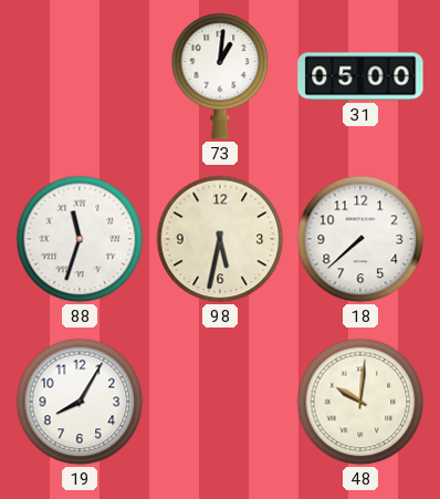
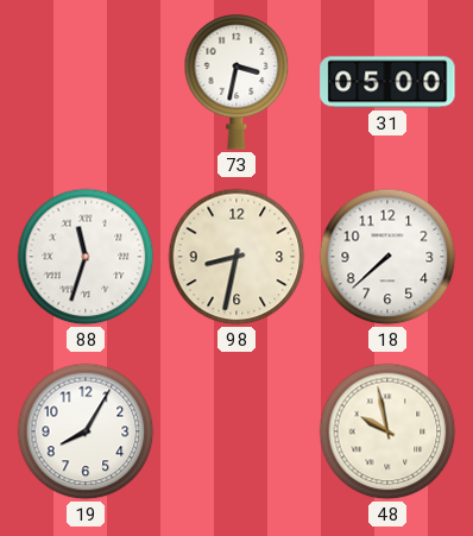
73: 1:01 -> 3:32
98: 5:32 -> 8:32
48: 10:01 -> 9:58
